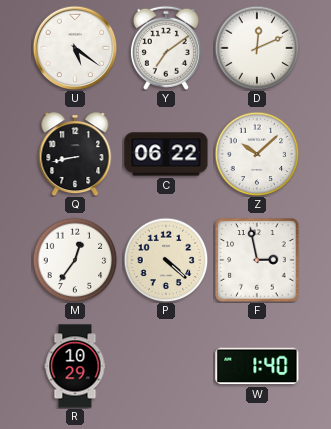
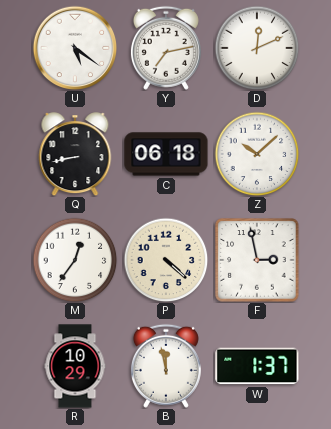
Y: 7:09 -> 7:13
C: 06:22 -> 06:18
B: none -> 11:58
W: 1:40 -> 1:37
